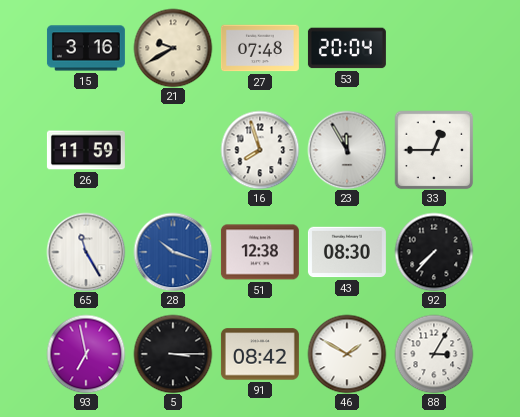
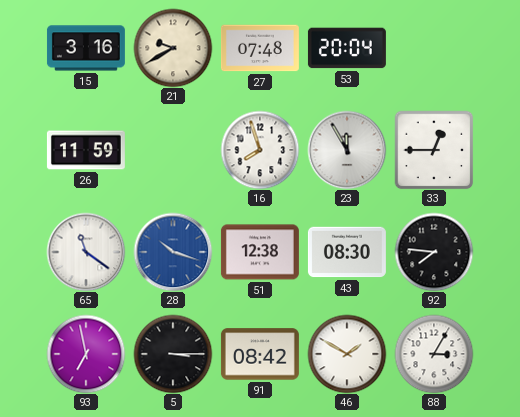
65: 11:25 -> 11:21
92: 7:37 -> 7:46
